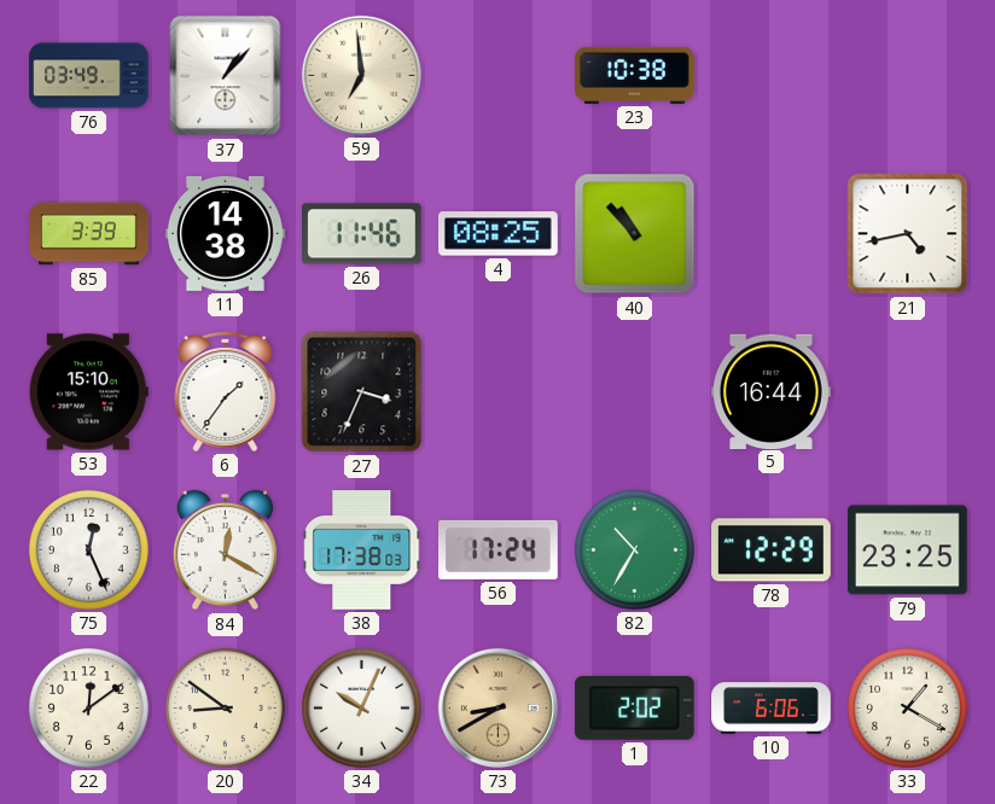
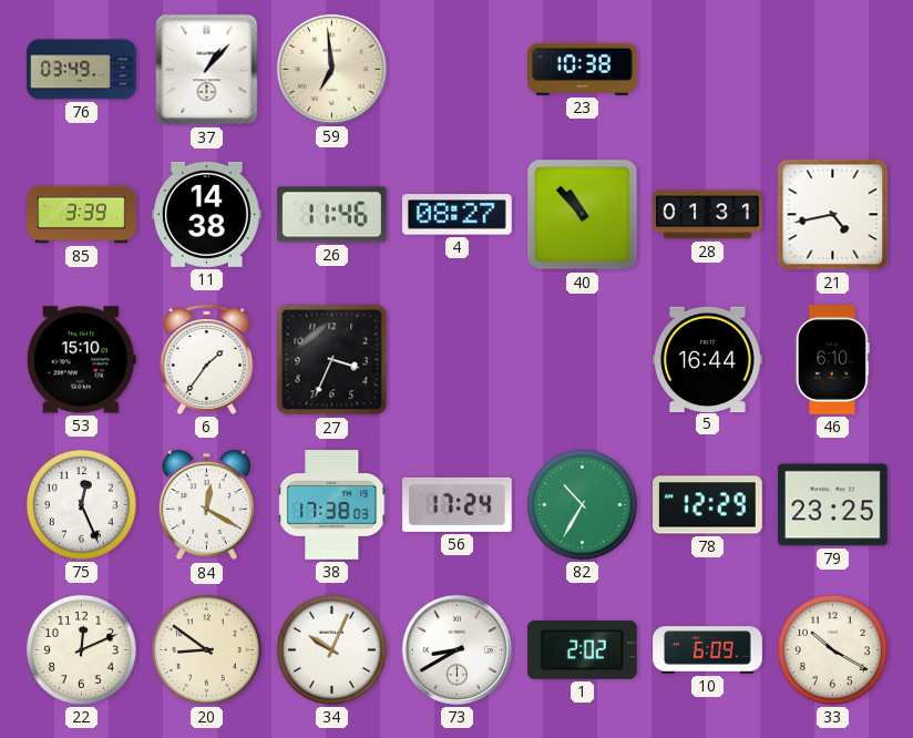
4: 08:25 -> 08:27
28: none -> 01:31
46: none -> 6:10
22: 12:09 -> 12:11
73 dial: champagne -> white
10: 6:06 -> 6:09
33: 1:20 -> 10:20
